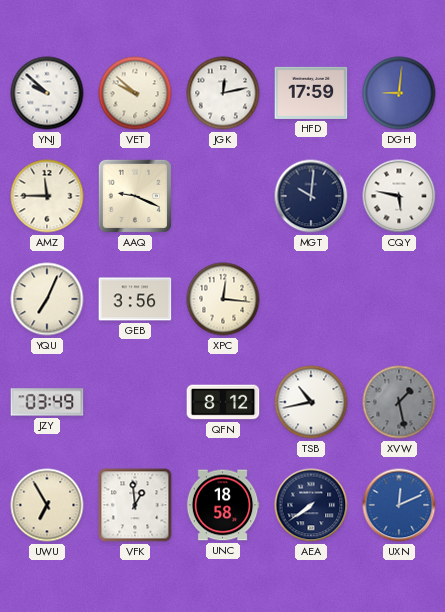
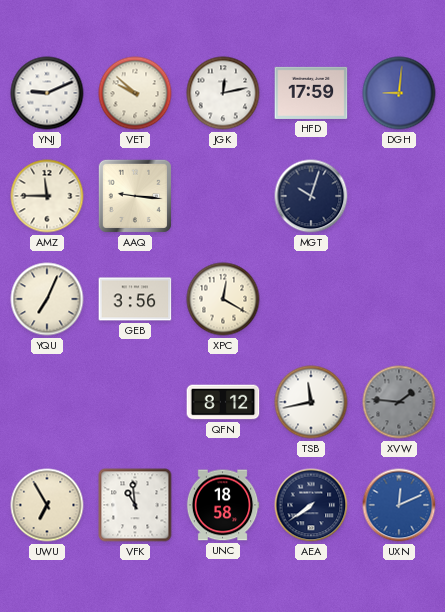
YNJ: 9:52 -> 9:11
AAQ: 9:19 -> 9:16
MGT: 10:01 -> 10:03
CQY: 5:47 -> none
XPC: 12:16 -> 12:20
JZY: 03:49 -> none
TSB: 10:43 -> 11:43
XVW: 1:28 -> 1:46
VFK: 12:59 -> 10:59
